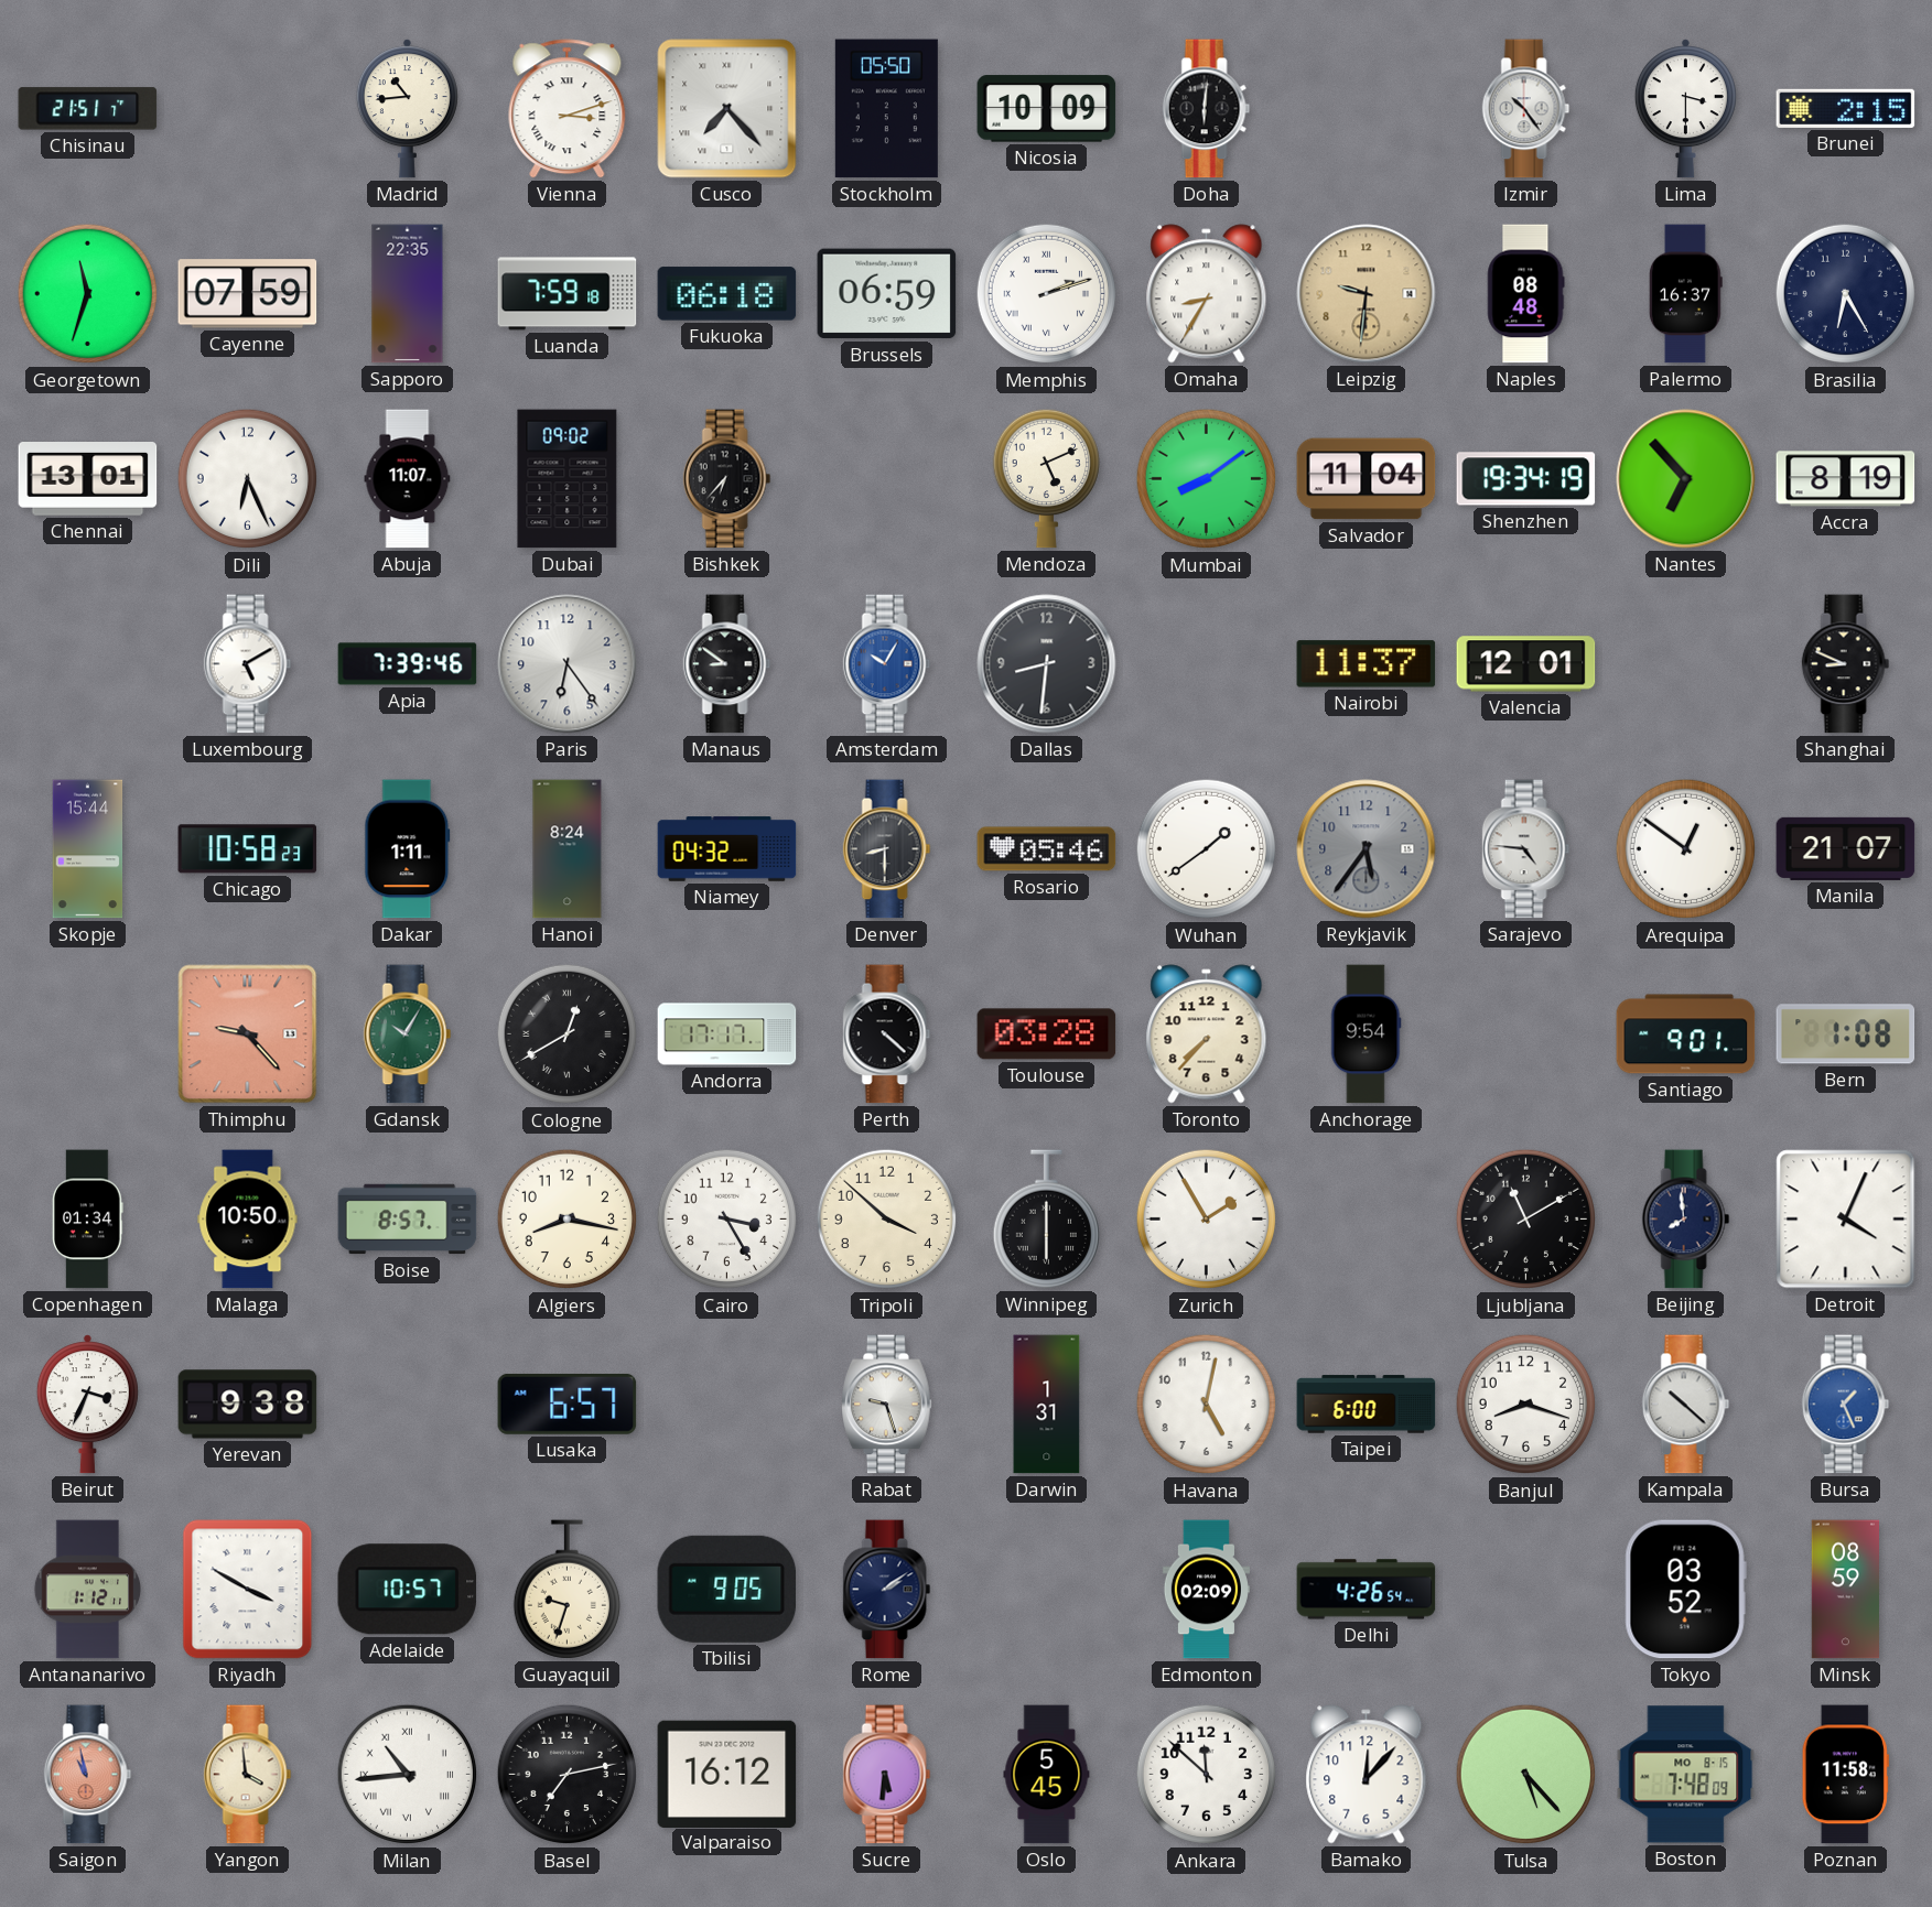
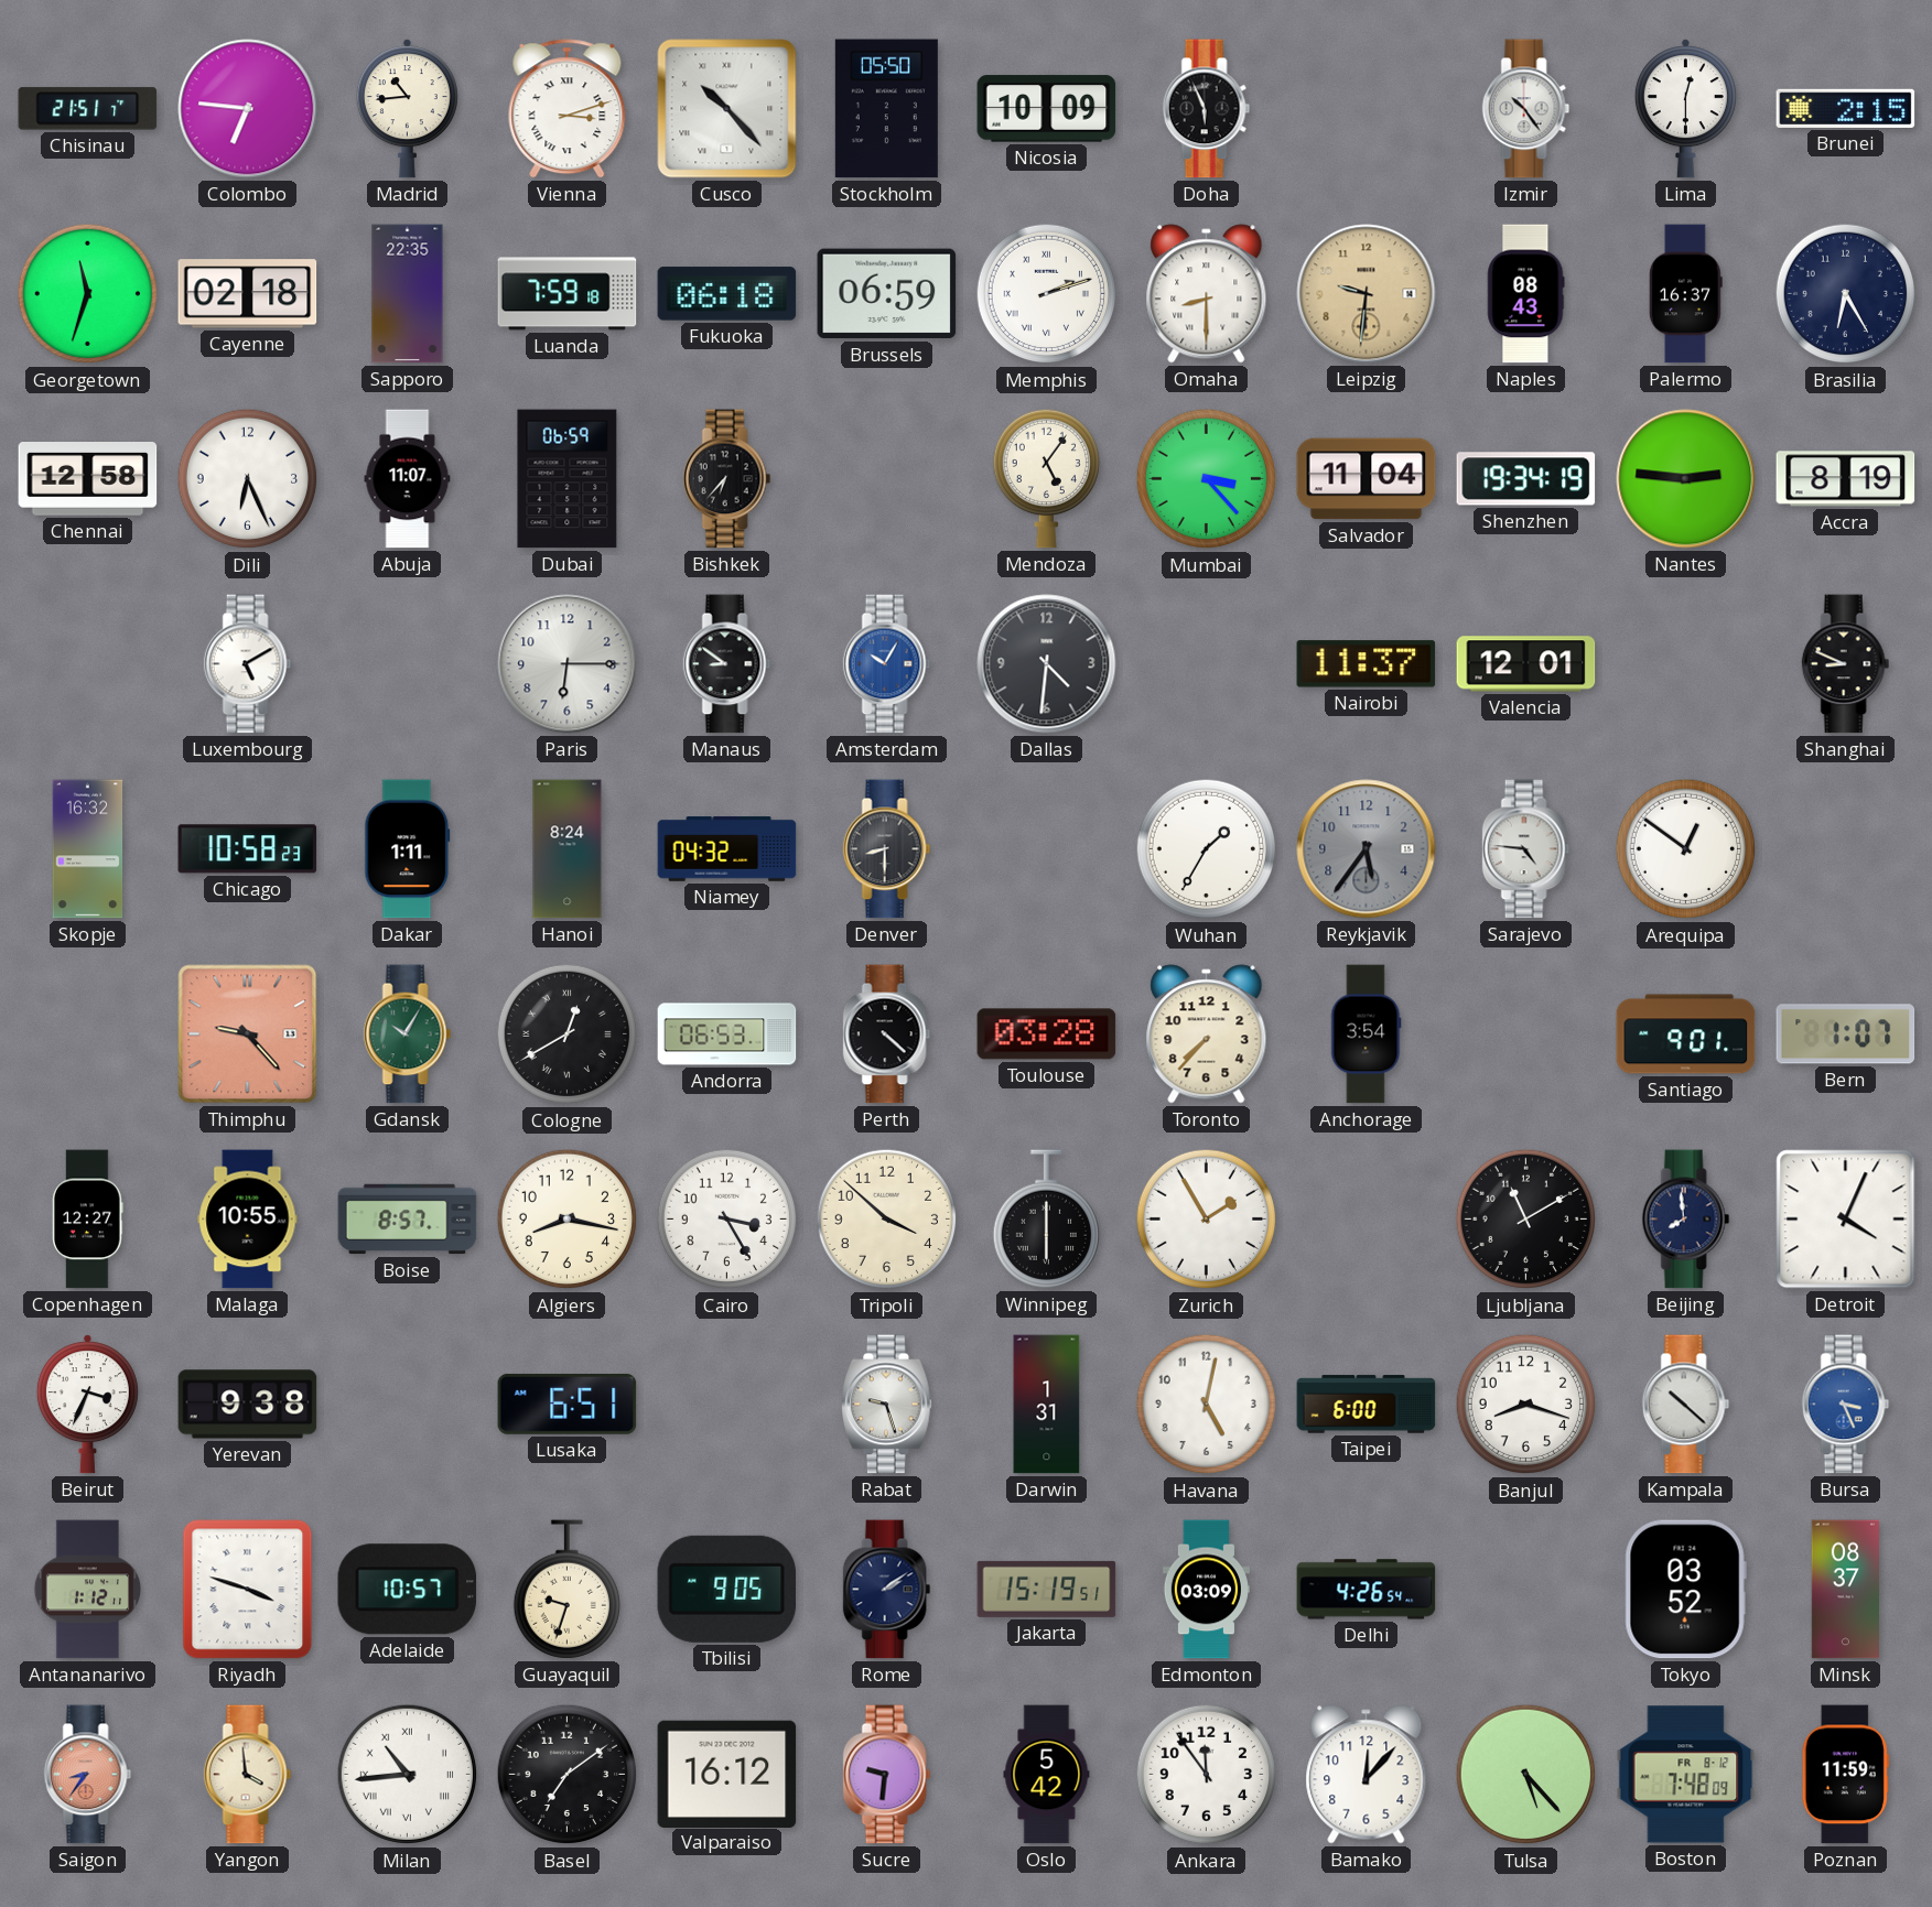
Colombo: none -> 6:46
Cusco: 7:23 -> 10:23
Doha: 6:01 -> 5:56
Lima: 3:30 -> 12:30
Cayenne: 07:59 -> 02:18
Omaha: 8:35 -> 8:30
Naples: 08:48 -> 08:43
Chennai: 13:01 -> 12:58
Dubai: 09:02 -> 06:59
Mendoza: 5:11 -> 5:06
Mumbai: 8:09 -> 3:23
Nantes: 6:53 -> 2:46
Apia: 7:39 -> none
Paris: 6:24 -> 6:15
Dallas: 8:31 -> 4:31
Skopje: 15:44 -> 16:32
Rosario: 05:46 -> none
Wuhan: 1:39 -> 1:35
Manila: 21:07 -> none
Andorra: 17:17 -> 06:53
Anchorage: 9:54 -> 3:54
Bern: 1:08 -> 1:07
Copenhagen: 01:34 -> 12:27
Malaga: 10:50 -> 10:55
Lusaka: 6:57 -> 6:51
Bursa: 1:26 -> 3:26
Riyadh: 3:50 -> 3:48
Jakarta: none -> 15:19
Edmonton: 02:09 -> 03:09
Minsk: 08:59 -> 08:37
Saigon: 10:58 -> 8:36
Basel: 7:13 -> 7:09
Sucre: 5:31 -> 9:31
Oslo: 5:45 -> 5:42
Ankara: 11:52 -> 11:54
Boston date: MO 8-15 -> FR 8-12
Poznan: 11:58 -> 11:59
